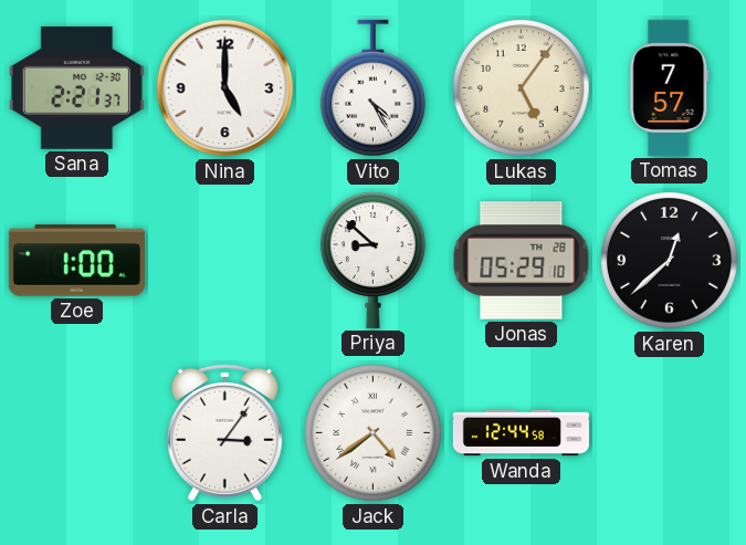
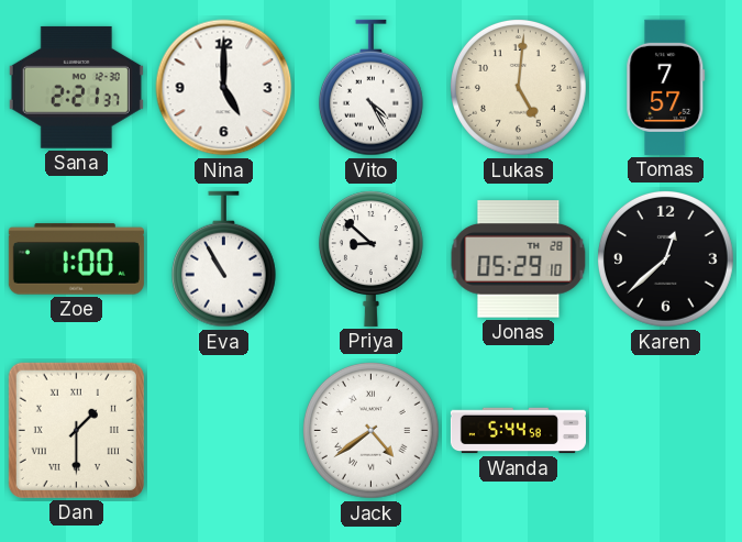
Lukas: 5:06 -> 5:01
Eva: none -> 10:55
Dan: none -> 1:30
Carla: 3:06 -> none
Wanda: 12:44 -> 5:44
